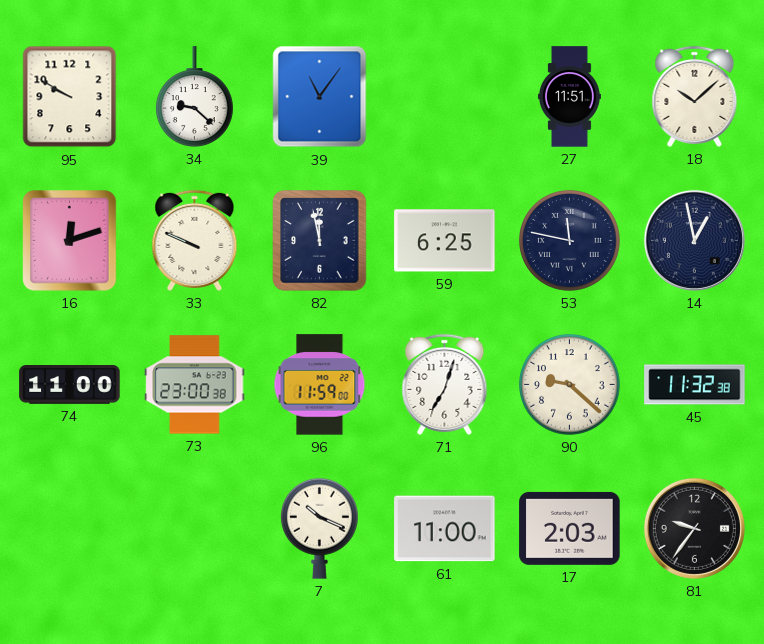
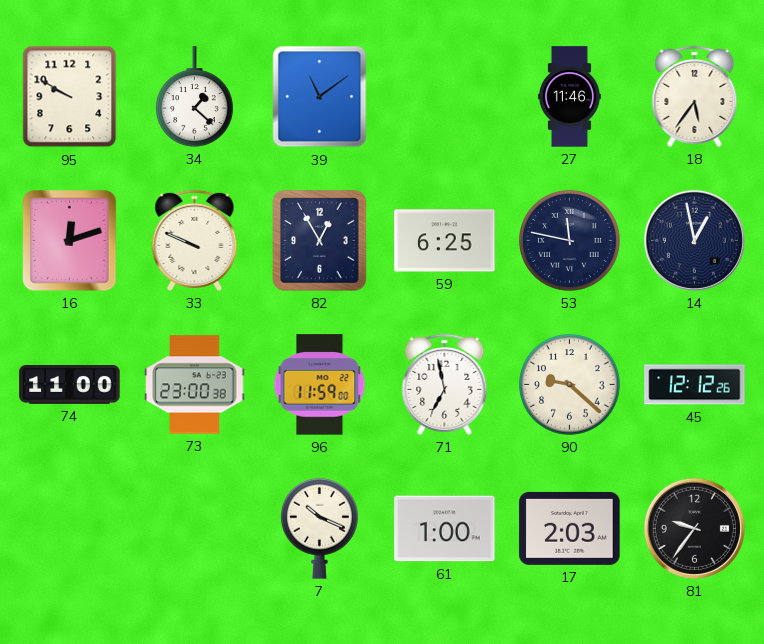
34: 9:22 -> 1:22
39: 11:06 -> 11:09
27: 11:51 -> 11:46
18: 10:08 -> 5:36
82: 11:58 -> 12:55
71: 7:03 -> 6:58
45: 11:32 -> 12:12
61: 11:00 -> 1:00
